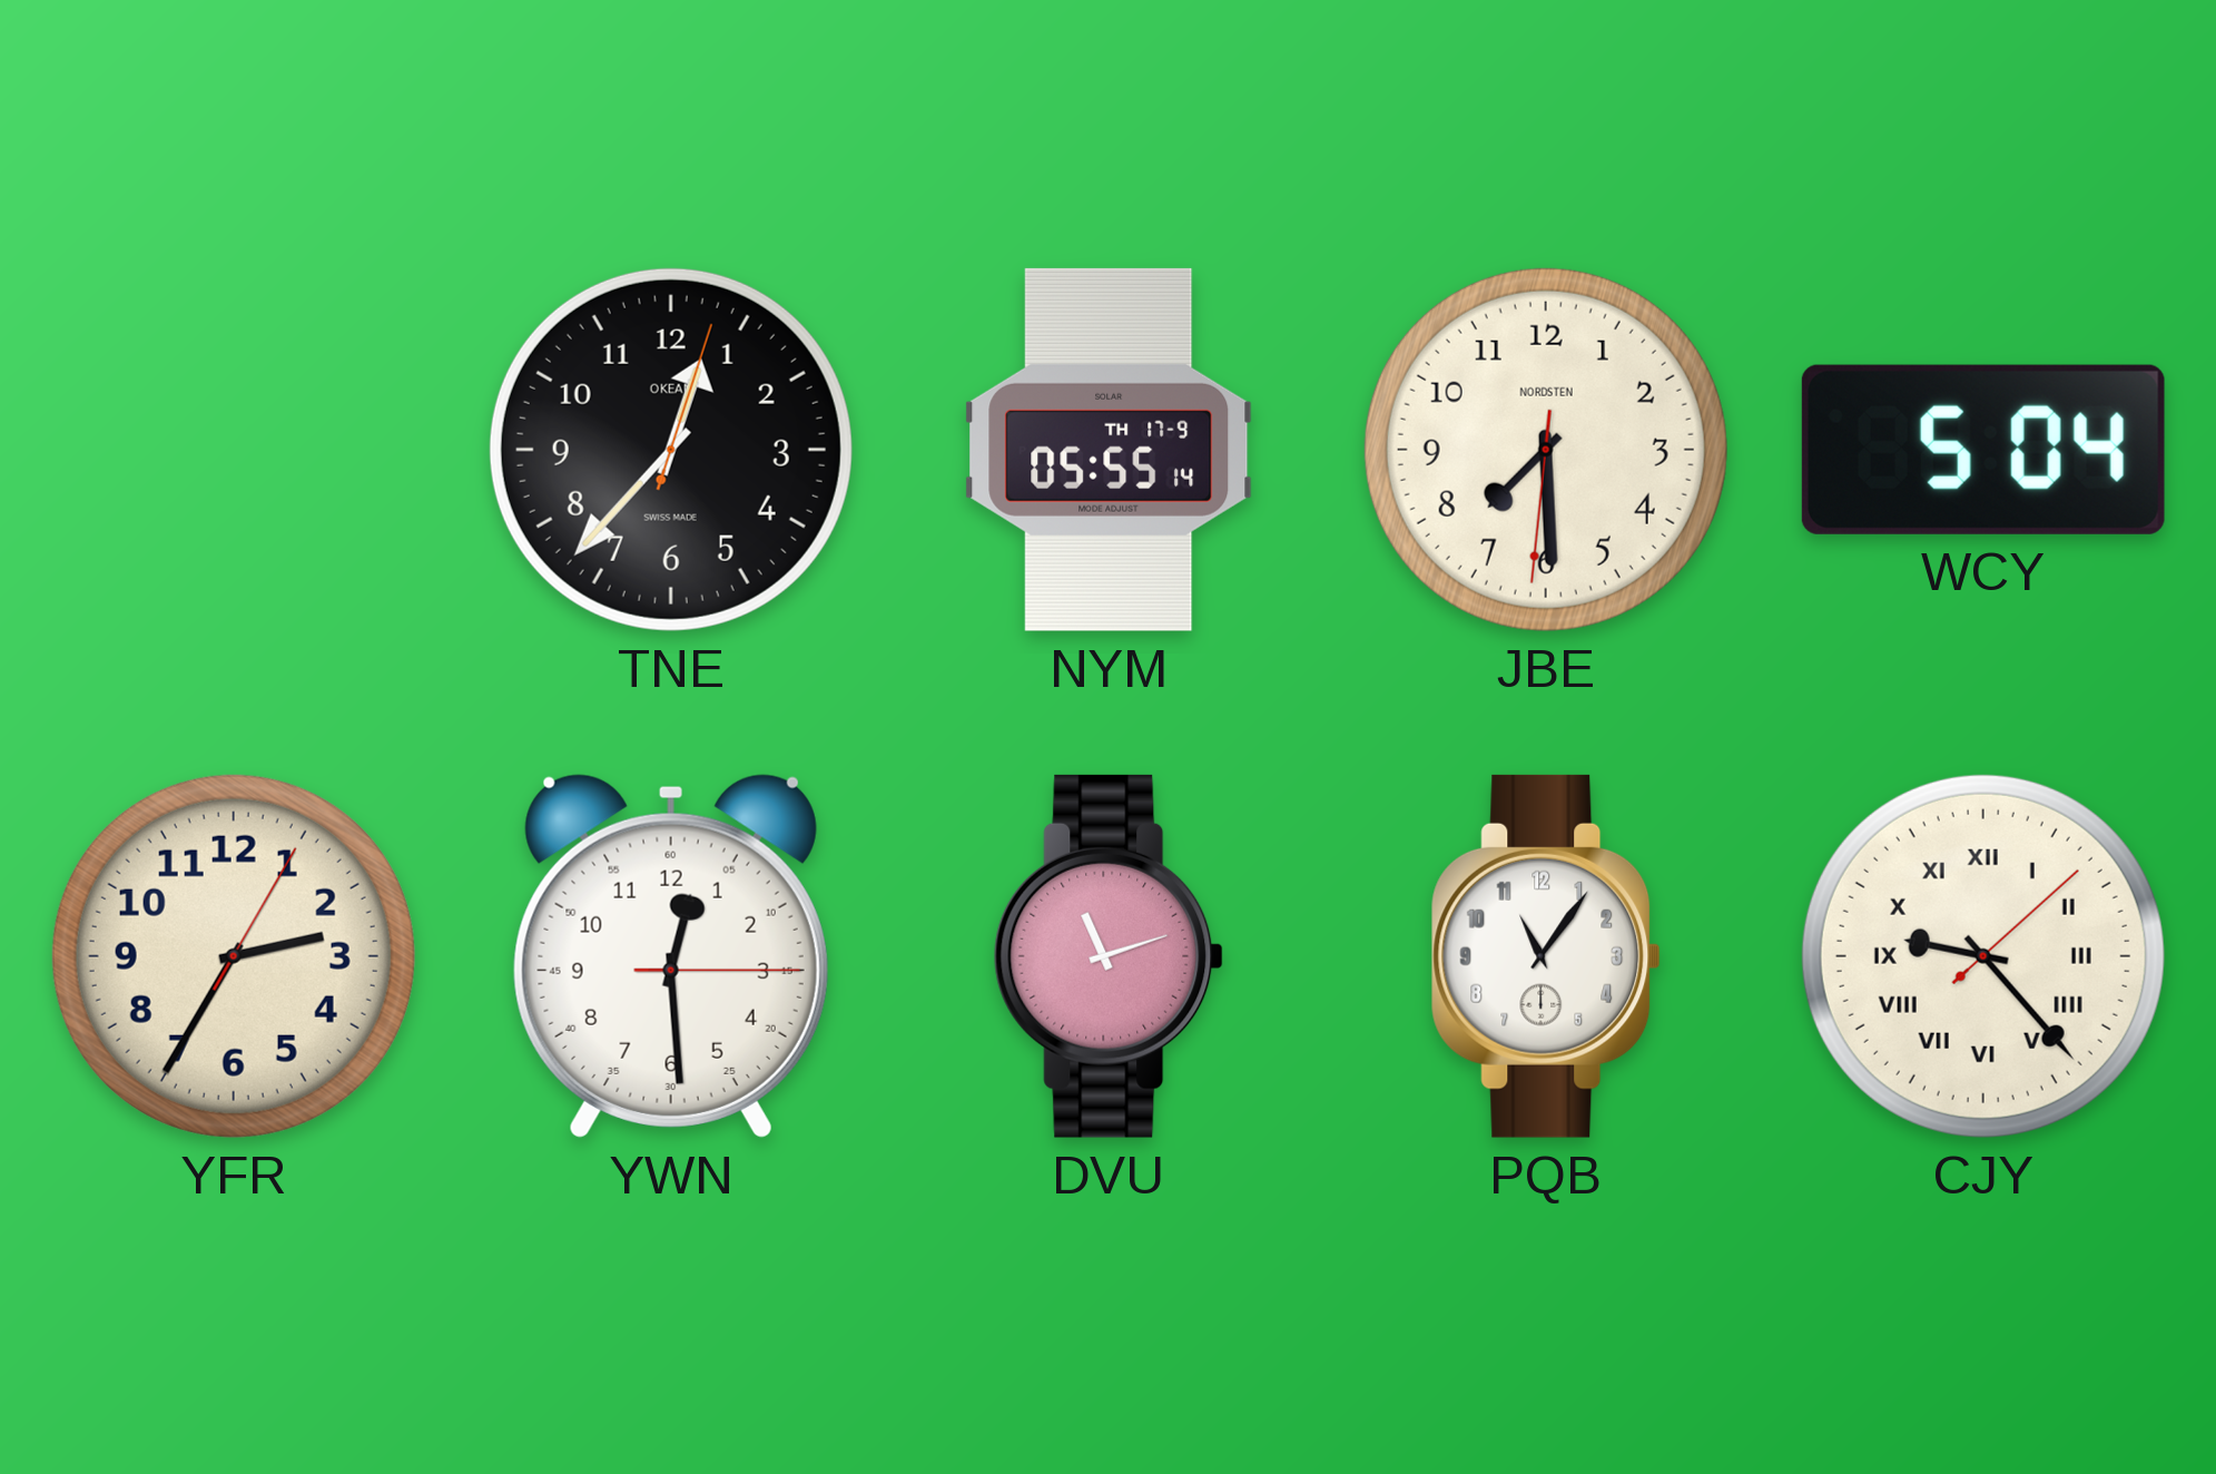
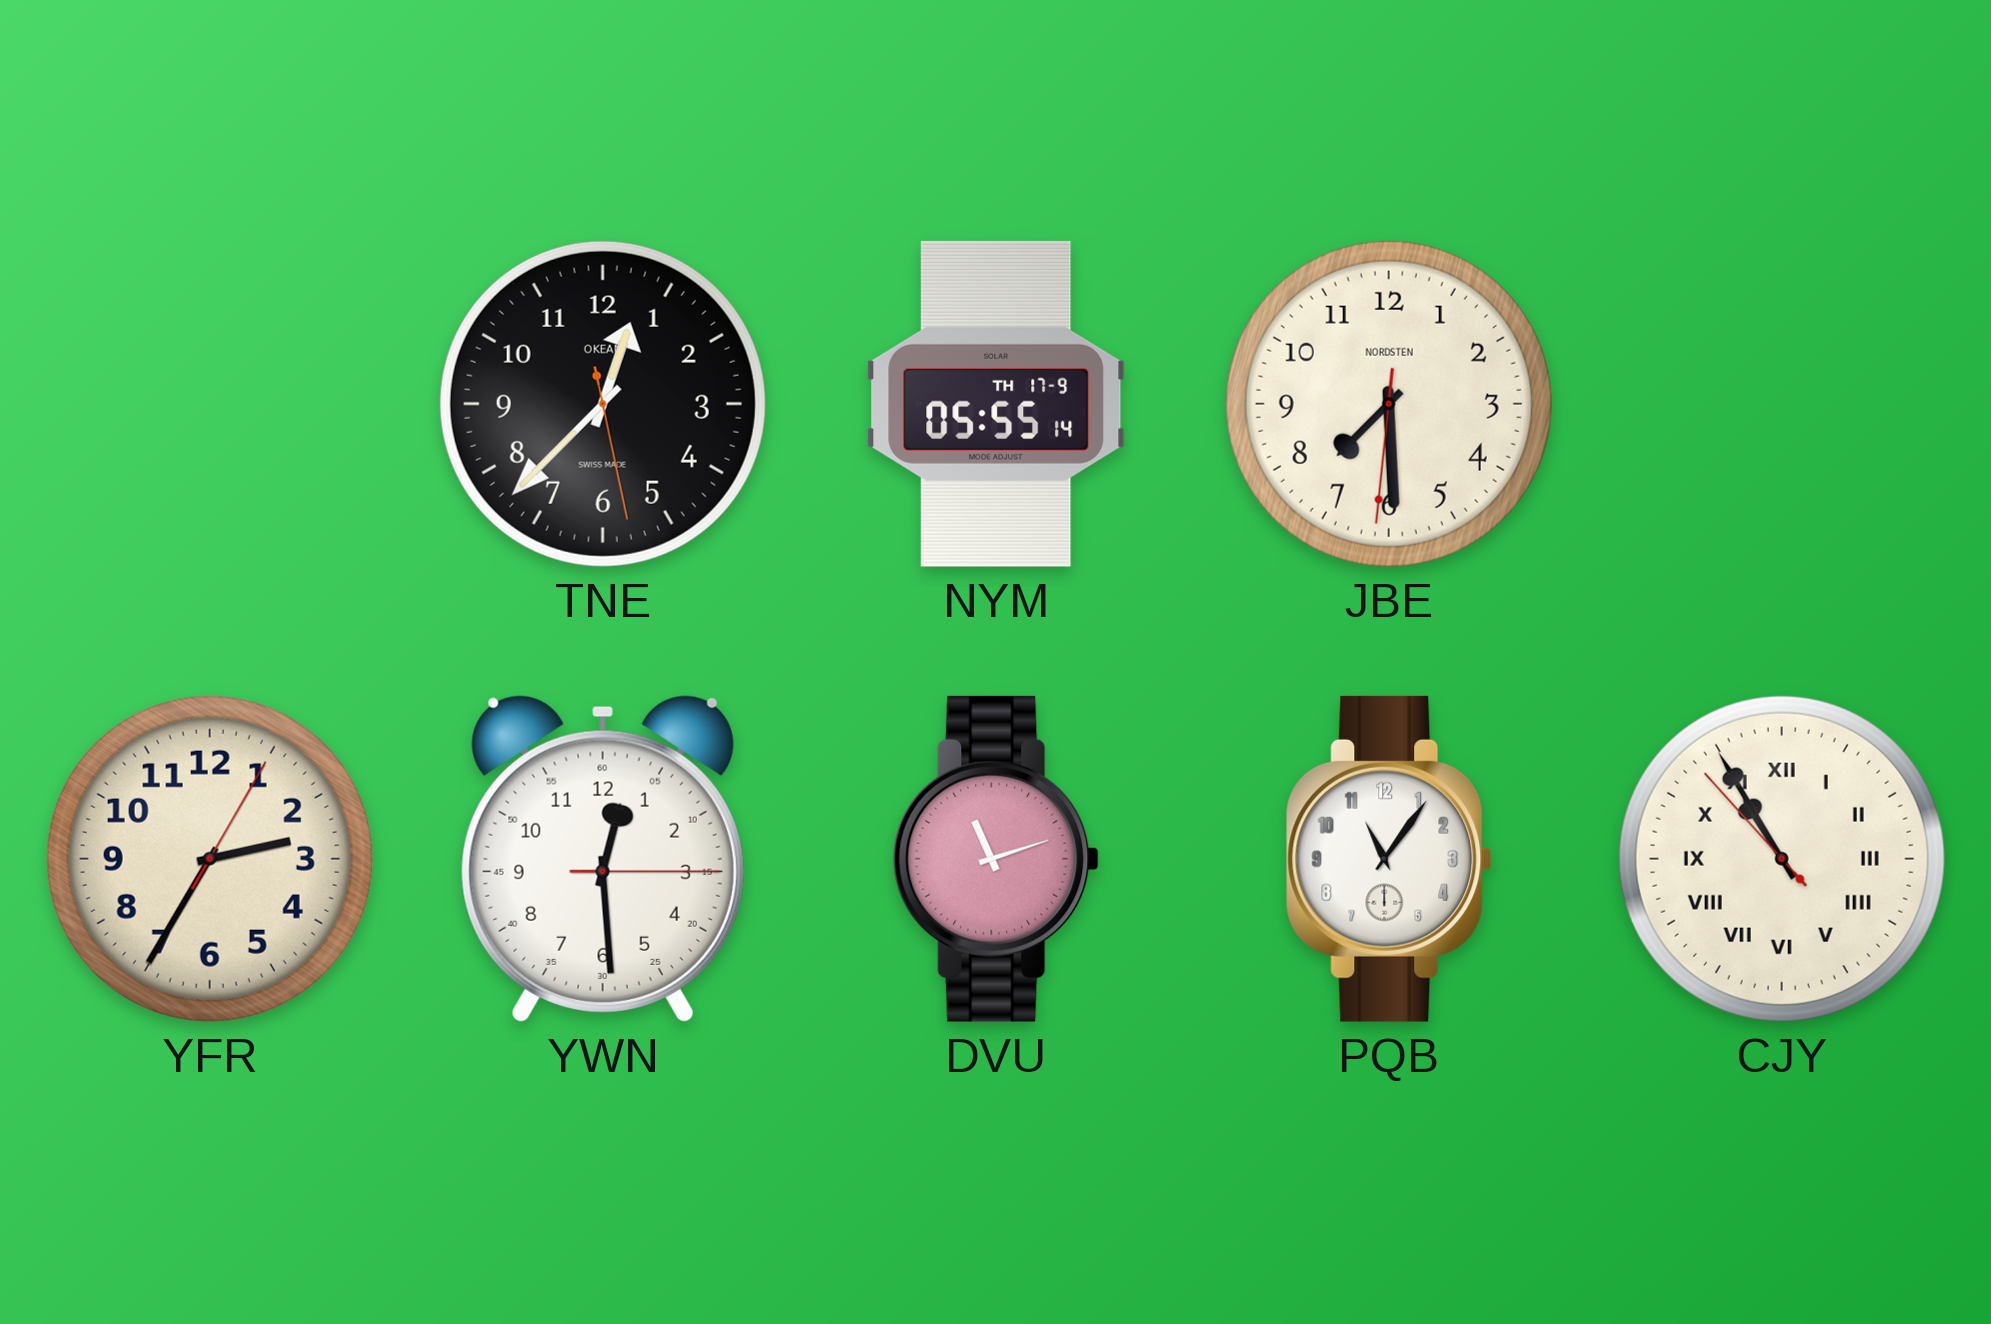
TNE: 12:37:03 -> 12:37:28
WCY: 5:04 -> none
CJY: 9:23 -> 10:54
